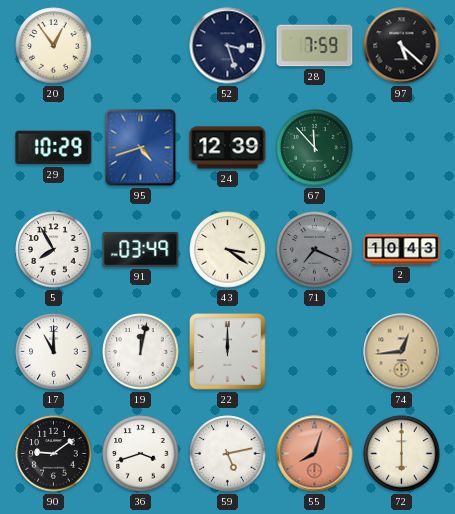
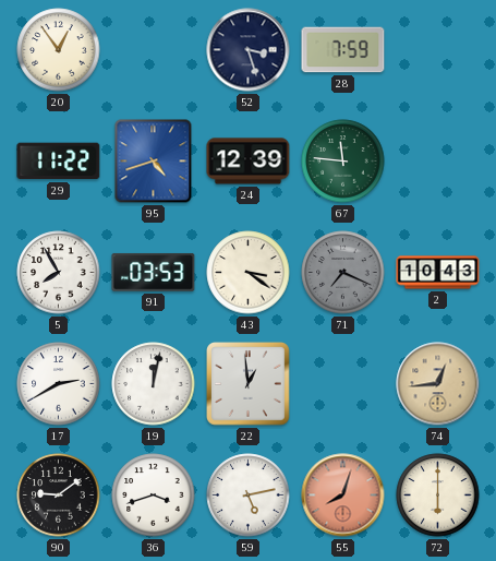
97: 5:22 -> none
29: 10:29 -> 11:22
67: 11:53 -> 11:46
91: 03:49 -> 03:53
17: 11:00 -> 2:40
22: 12:00 -> 12:59
